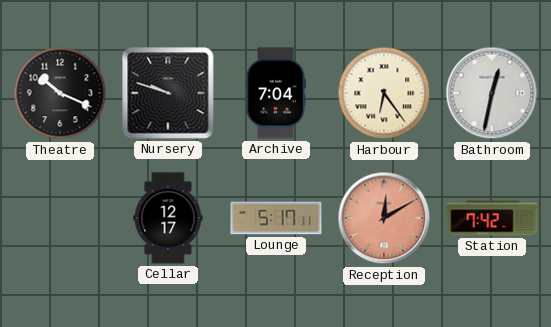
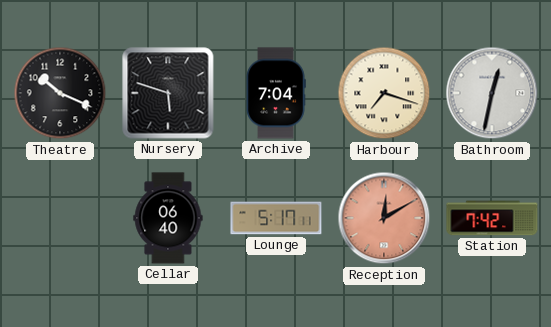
Nursery: 9:48 -> 5:48
Harbour: 6:24 -> 7:18
Cellar: 12:17 -> 06:40
